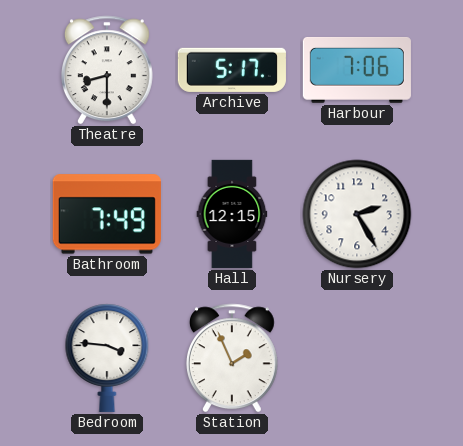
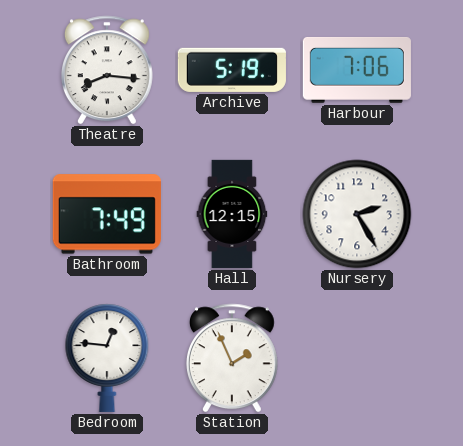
Theatre: 8:30 -> 8:16
Archive: 5:17 -> 5:19
Bedroom: 3:46 -> 12:46
